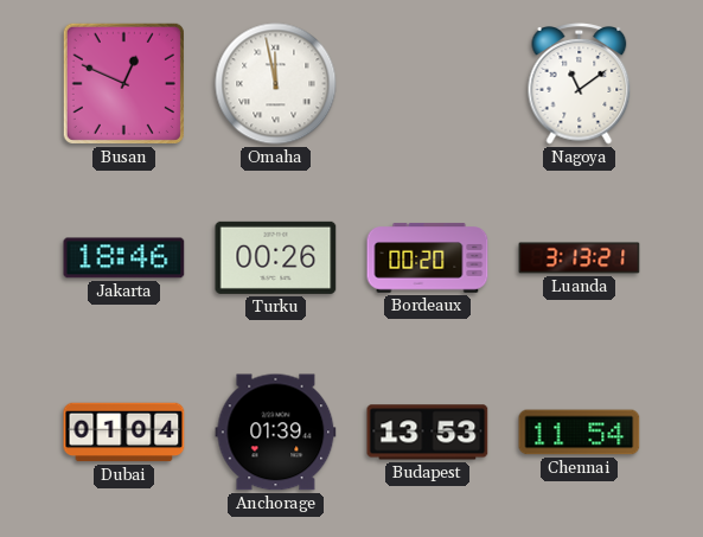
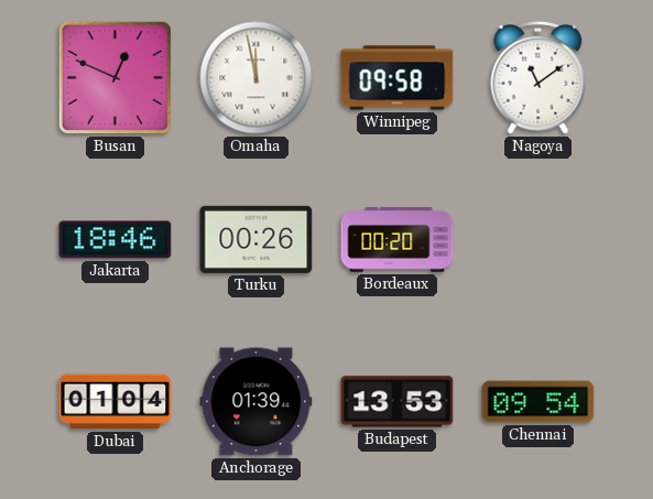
Winnipeg: none -> 09:58
Luanda: 3:13 -> none
Chennai: 11:54 -> 09:54
